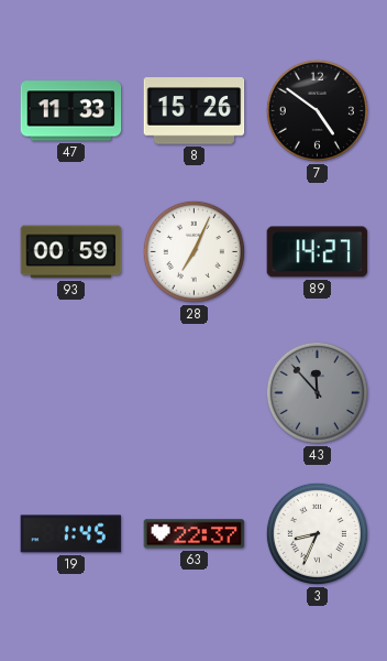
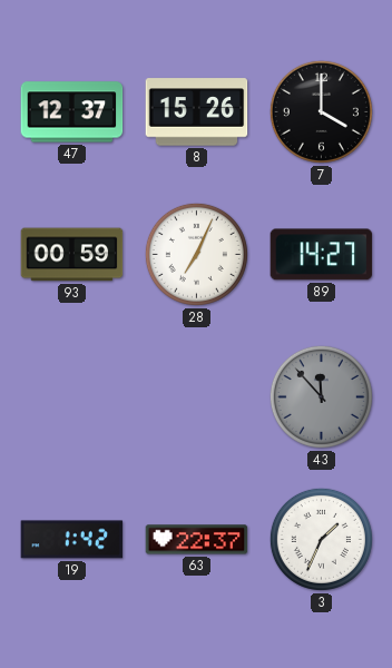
47: 11:33 -> 12:37
7: 4:51 -> 4:00
19: 1:45 -> 1:42
3: 8:34 -> 1:34
